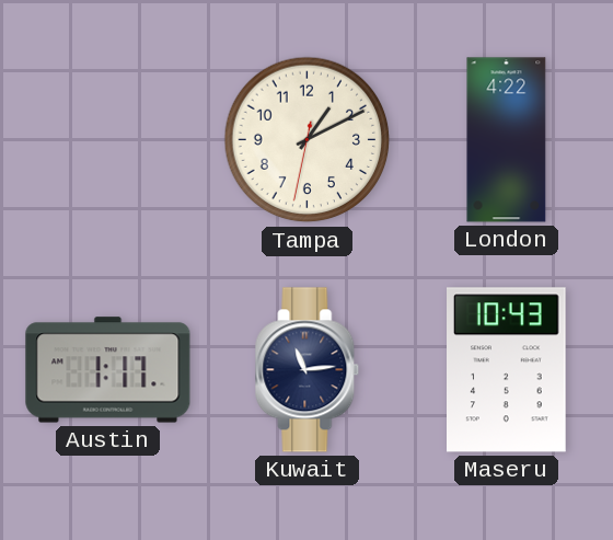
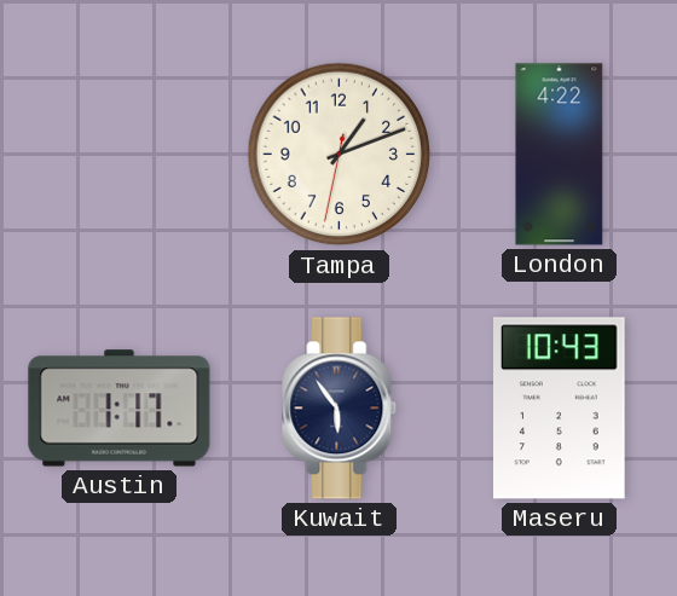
Tampa: 1:10 -> 1:11
Kuwait: 11:14 -> 5:54
